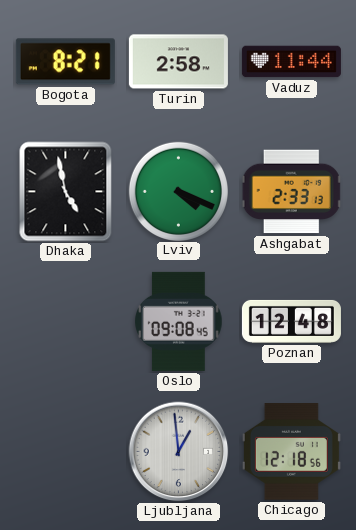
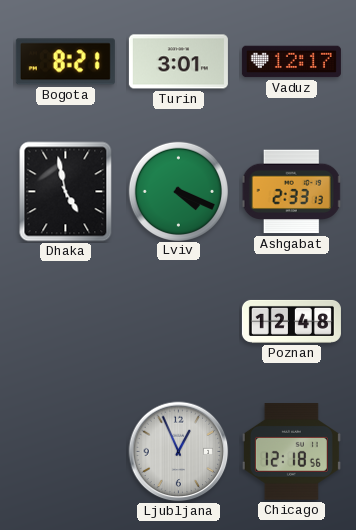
Turin: 2:58 -> 3:01
Vaduz: 11:44 -> 12:17
Oslo: 09:08 -> none
Ljubljana: 12:59 -> 12:56
